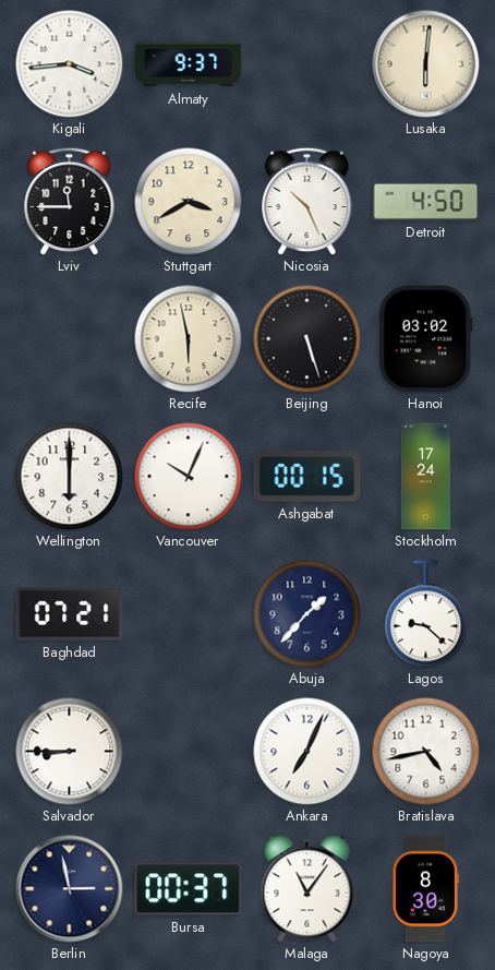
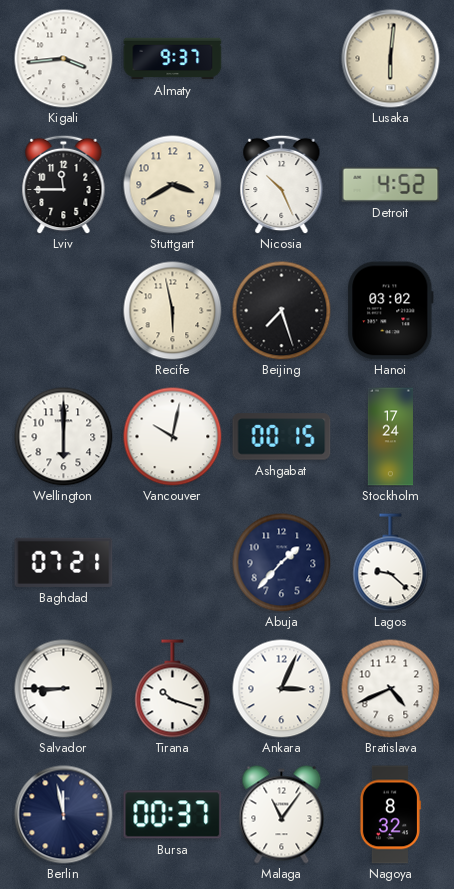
Detroit: 4:50 -> 4:52
Beijing: 5:27 -> 7:27
Vancouver: 10:04 -> 10:02
Tirana: none -> 10:18
Ankara: 7:04 -> 3:04
Bratislava: 4:43 -> 4:41
Berlin: 2:58 -> 11:58
Nagoya: 8:30 -> 8:32
